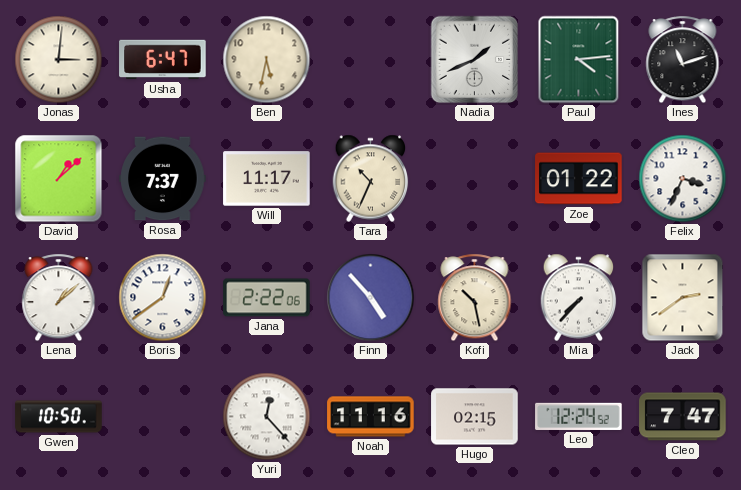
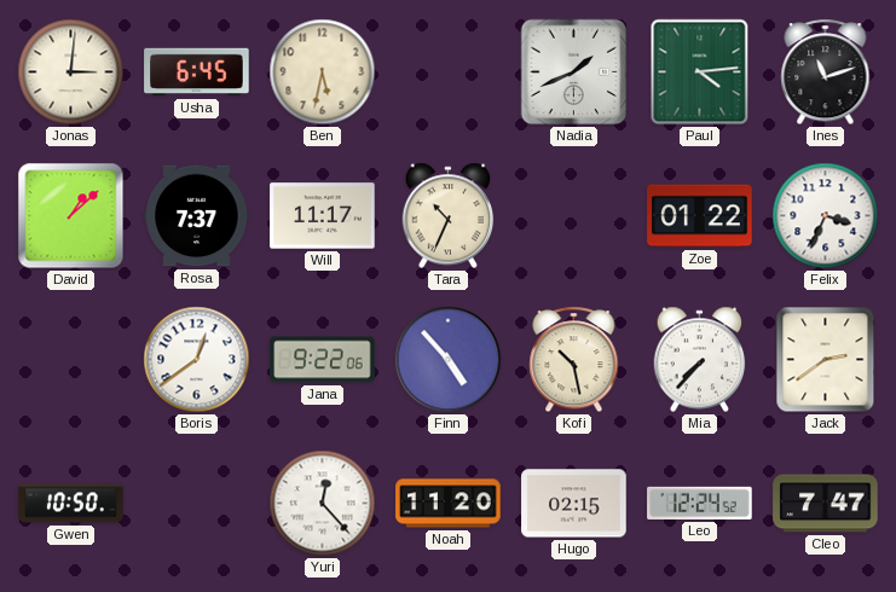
Usha: 6:47 -> 6:45
Lena: 1:08 -> none
Jana: 2:22 -> 9:22
Noah: 11:16 -> 11:20
